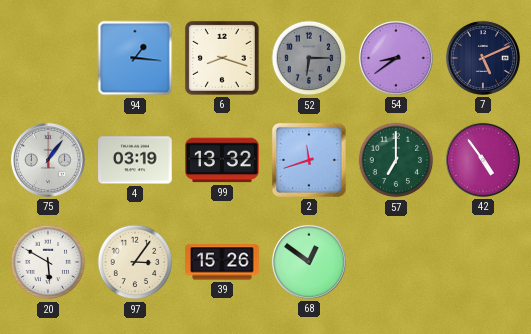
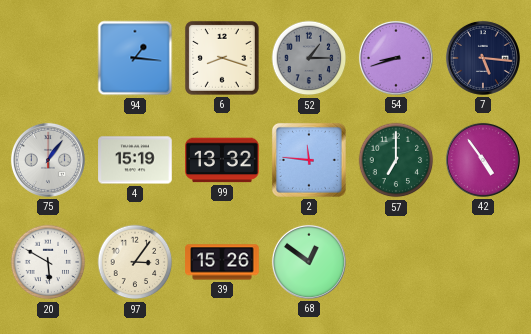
52: 6:15 -> 1:15
54: 8:39 -> 8:42
7: 5:11 -> 5:16
4: 03:19 -> 15:19
2: 11:42 -> 11:46
